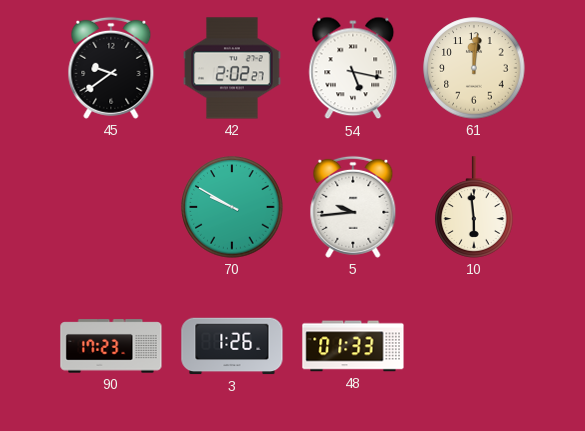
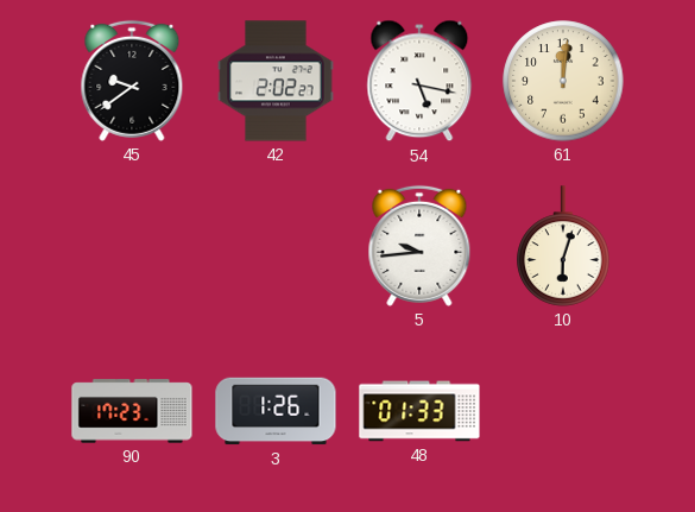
70: 9:50 -> none
10: 5:59 -> 6:03
